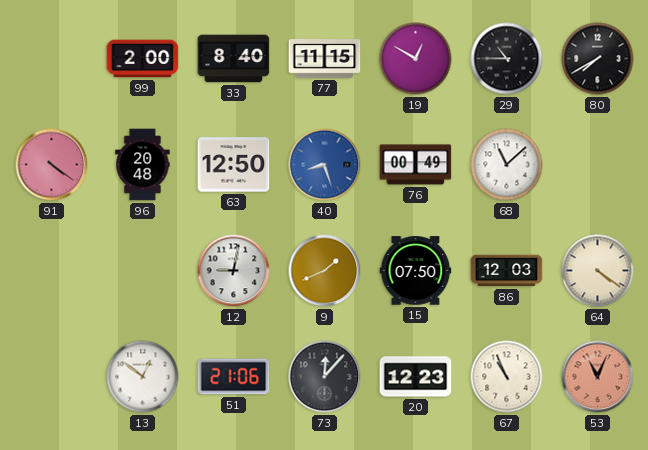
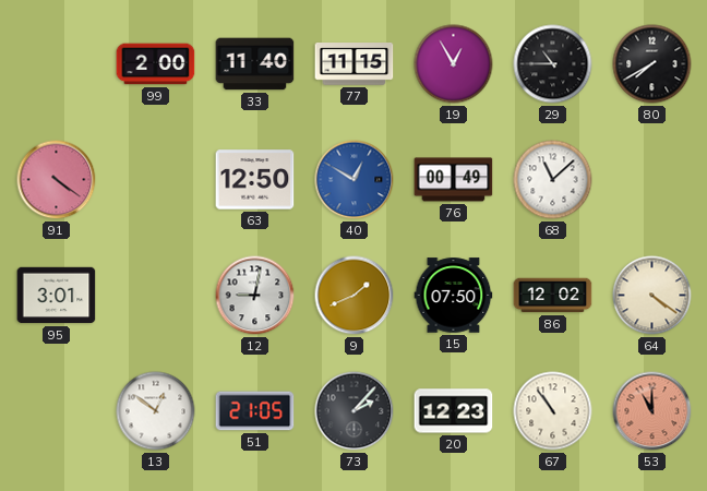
33: 8:40 -> 11:40
19: 12:50 -> 12:55
96: 20:48 -> none
40: 8:27 -> 12:50
95: none -> 3:01
86: 12:03 -> 12:02
51: 21:06 -> 21:05
73: 12:07 -> 2:07
67: 10:56 -> 10:54
53: 11:04 -> 11:00
